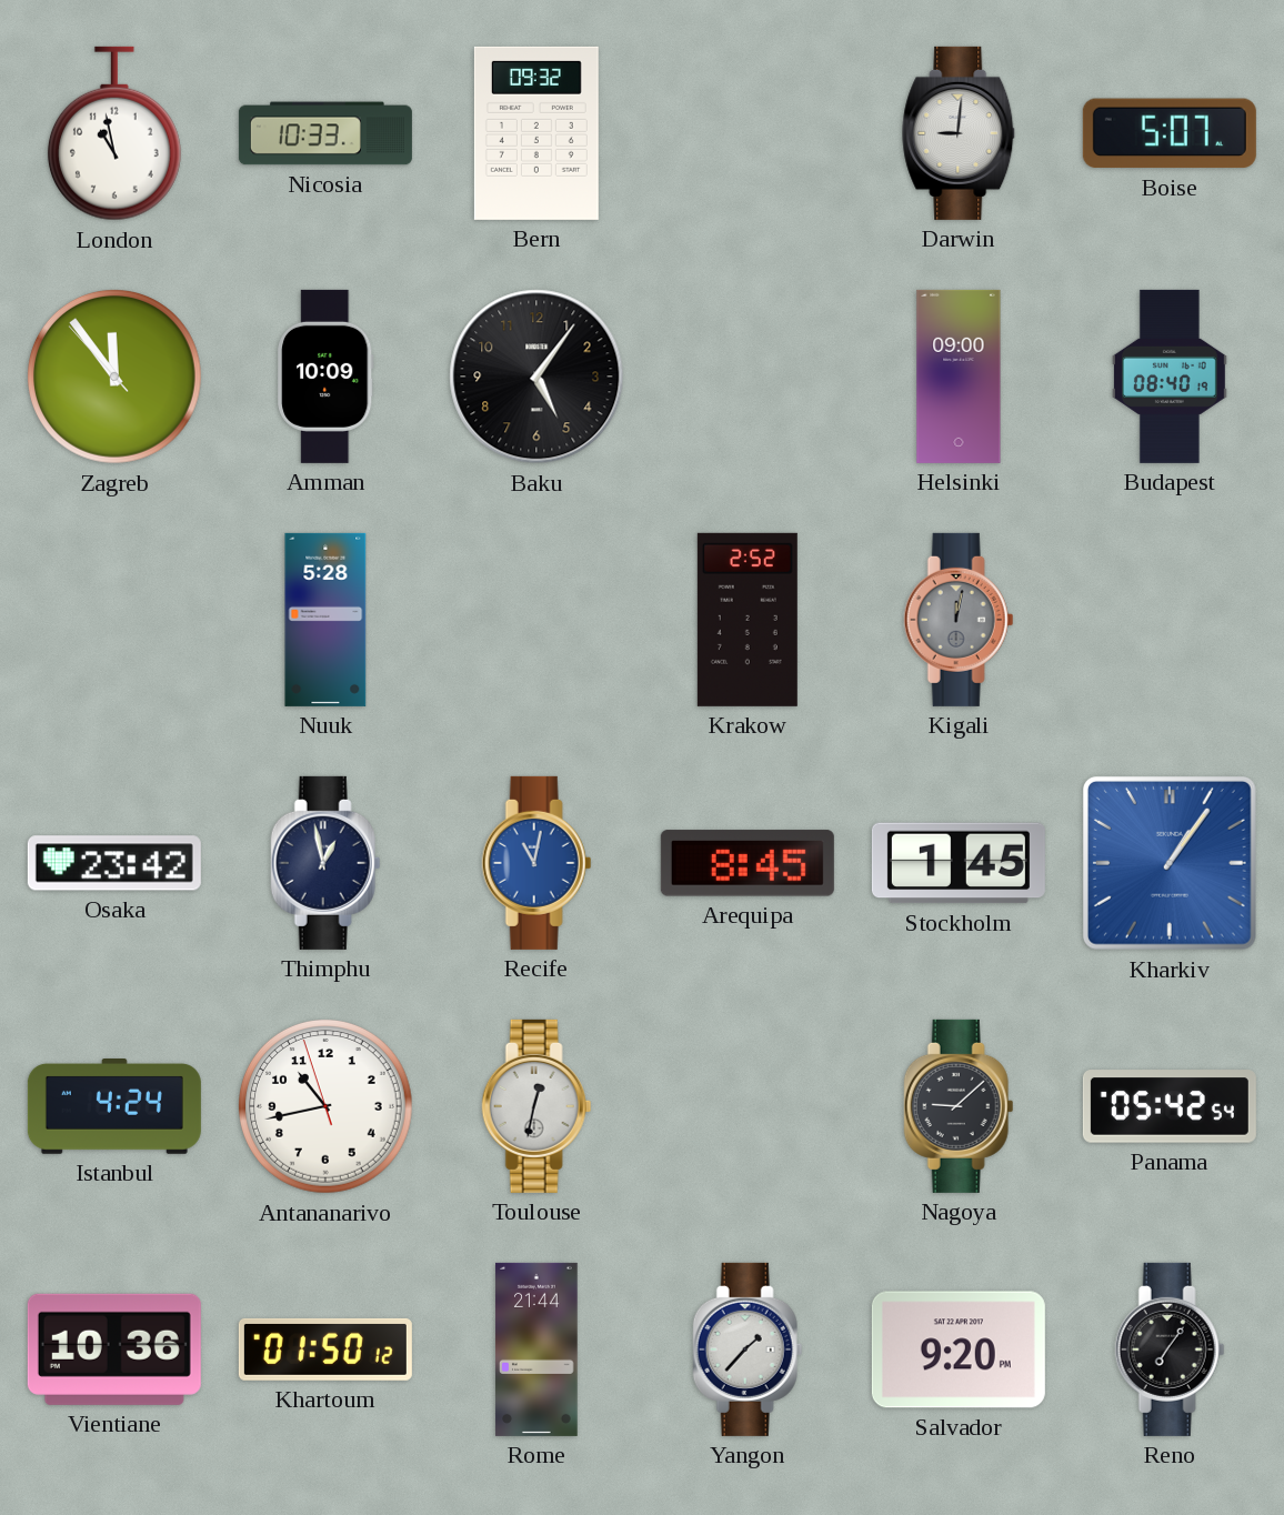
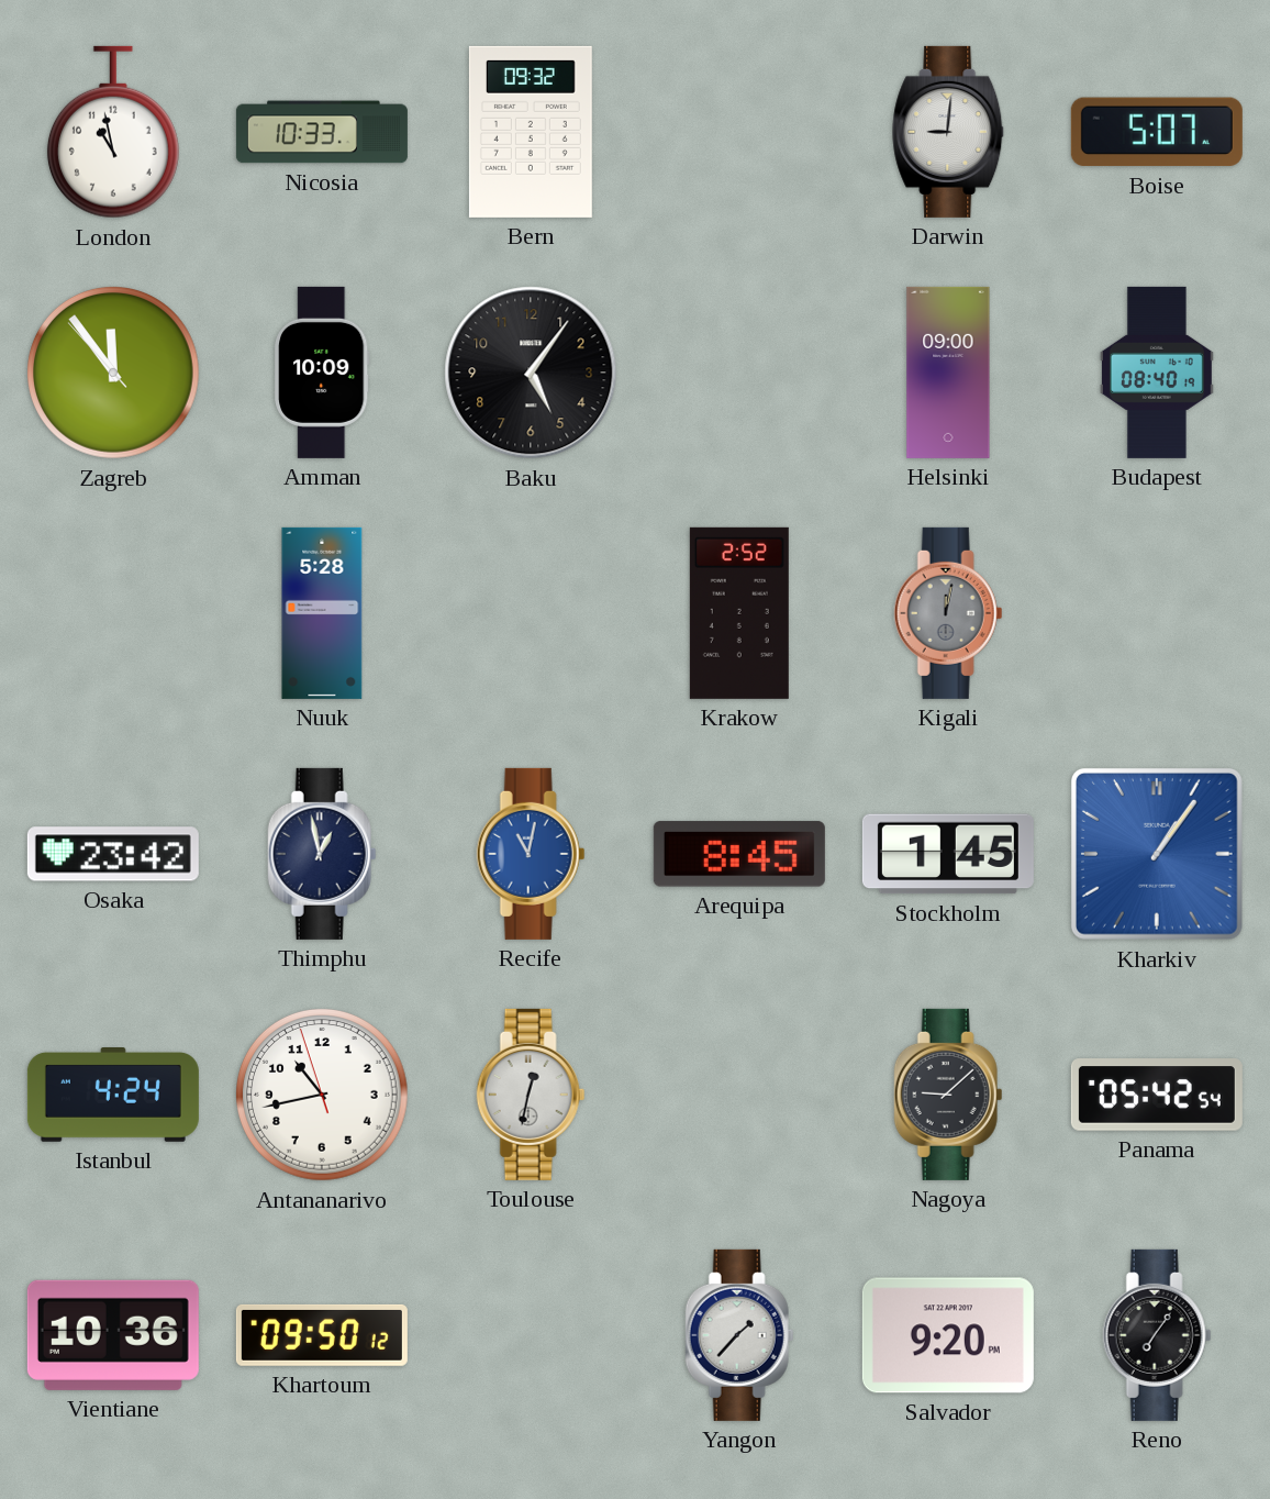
Khartoum: 01:50 -> 09:50
Rome: 21:44 -> none
